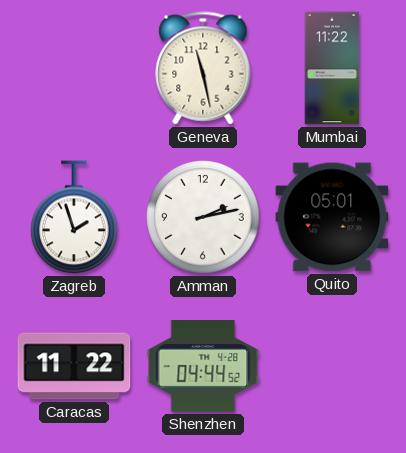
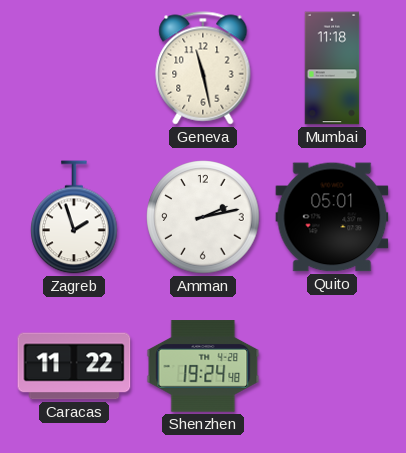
Mumbai: 11:22 -> 11:18
Shenzhen: 04:44 -> 19:24
